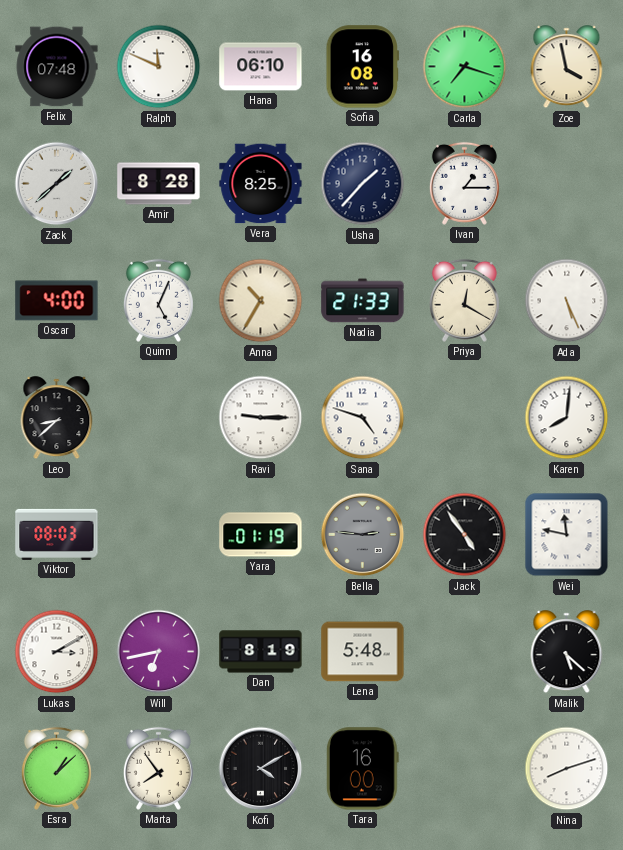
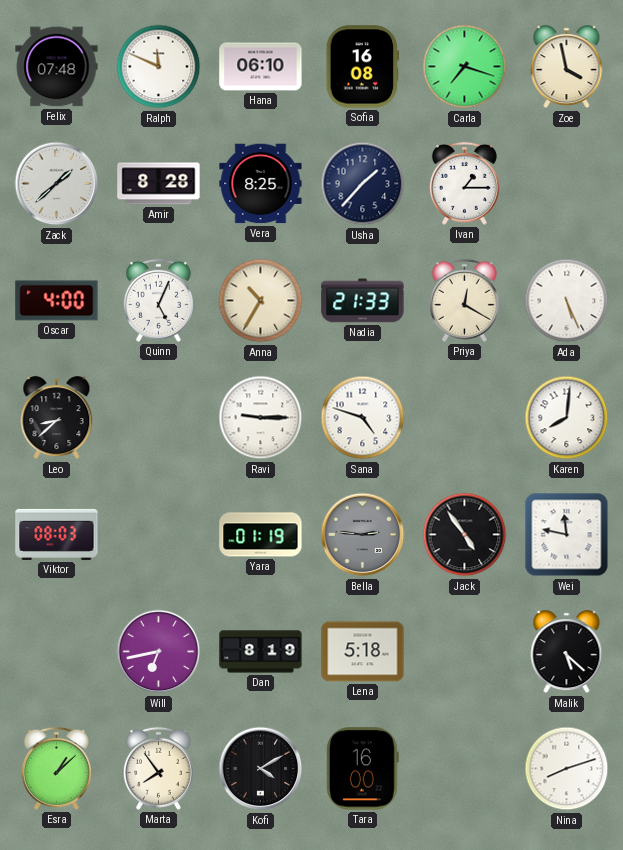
Lukas: 3:10 -> none
Lena: 5:48 -> 5:18
